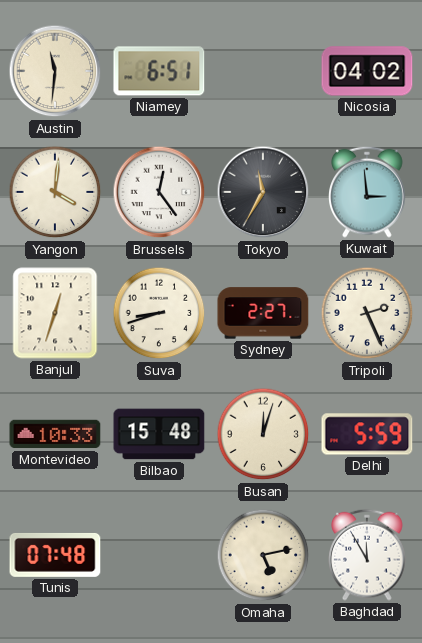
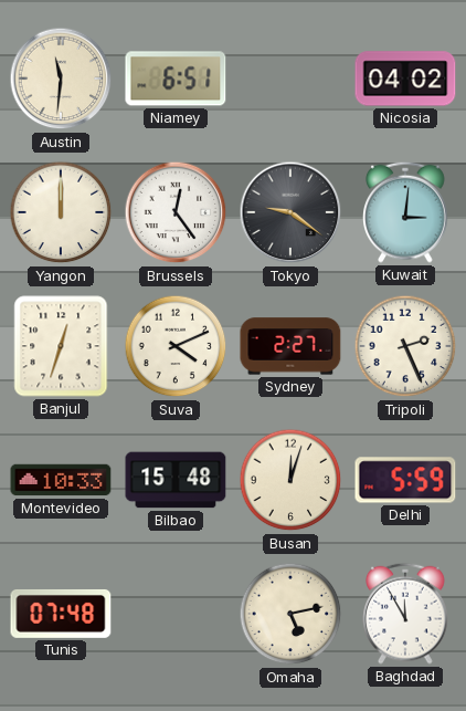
Yangon: 4:01 -> 12:00
Tokyo: 11:35 -> 9:21
Kuwait: 2:59 -> 3:01
Suva: 8:42 -> 4:11
